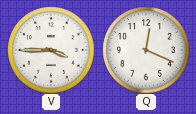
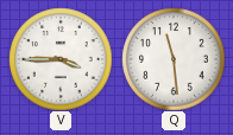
Q: 12:19 -> 11:29
